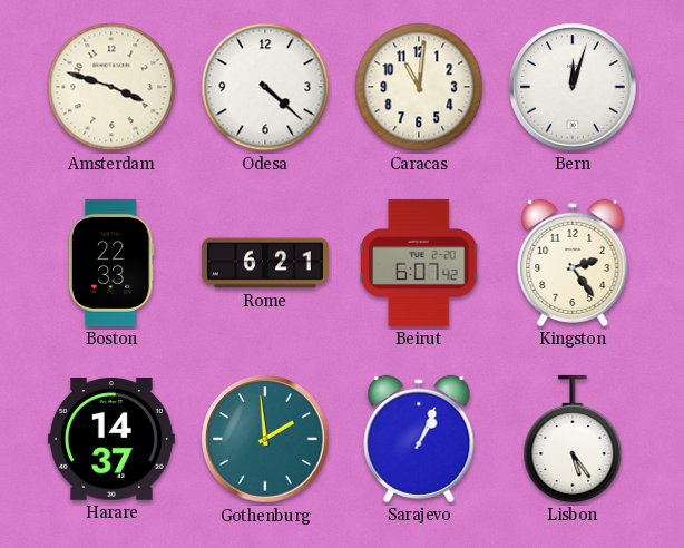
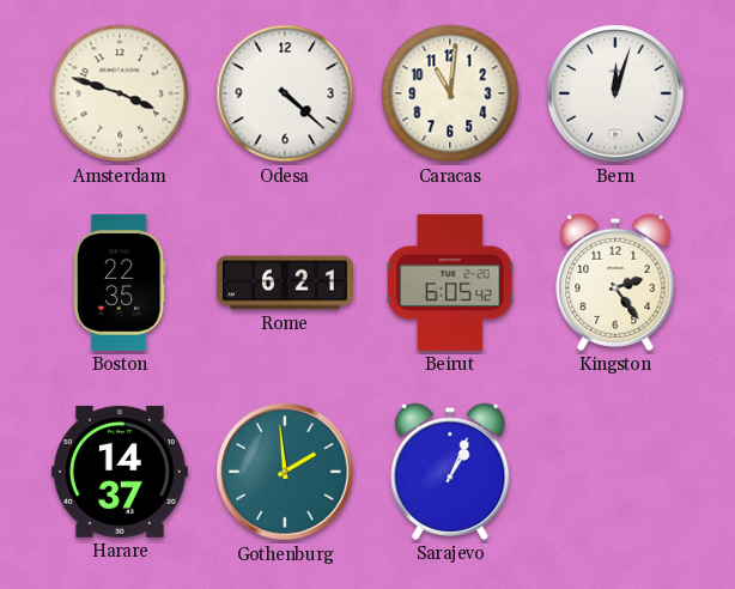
Boston: 22:33 -> 22:35
Beirut: 6:07 -> 6:05
Lisbon: 5:24 -> none
